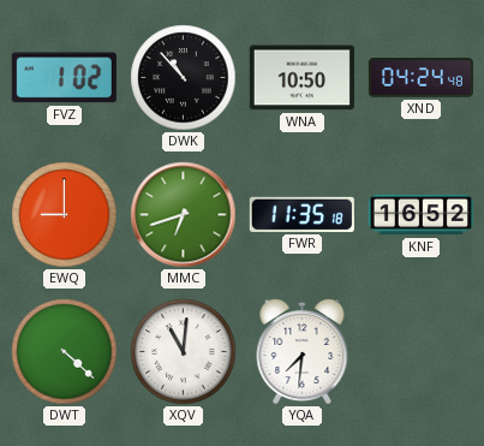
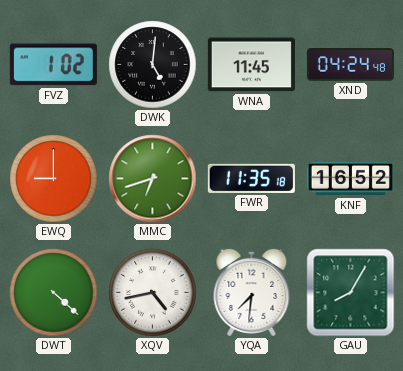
DWK: 10:53 -> 5:01
WNA: 10:50 -> 11:45
XQV: 11:01 -> 4:43
GAU: none -> 8:05
